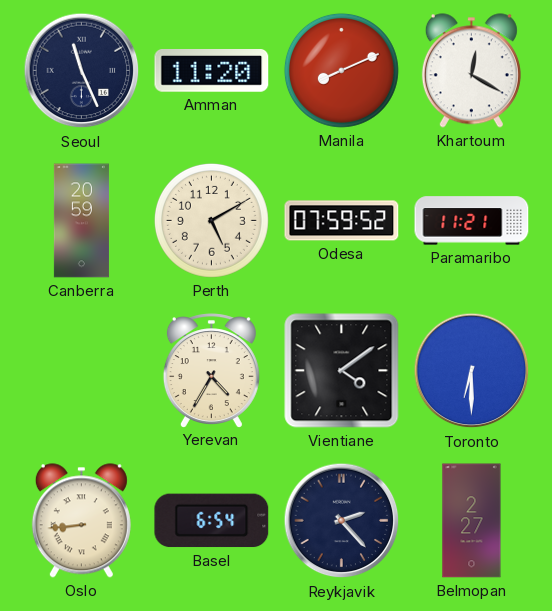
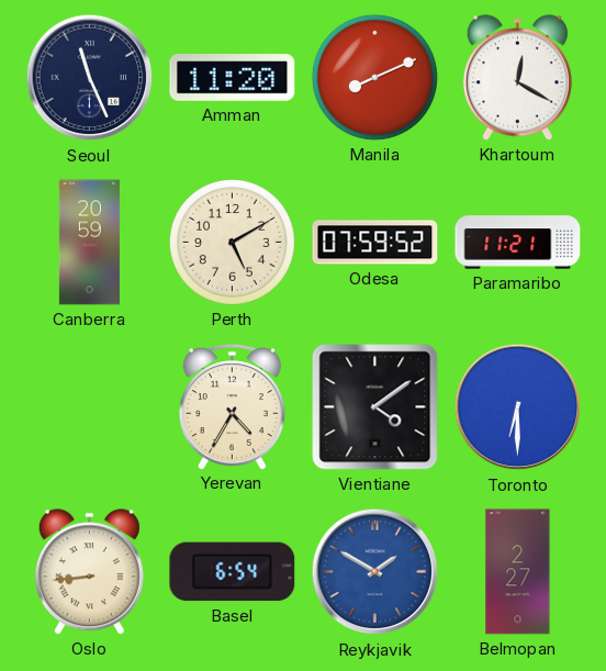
Reykjavik: 2:23 -> 1:50
Reykjavik dial: navy -> blue
